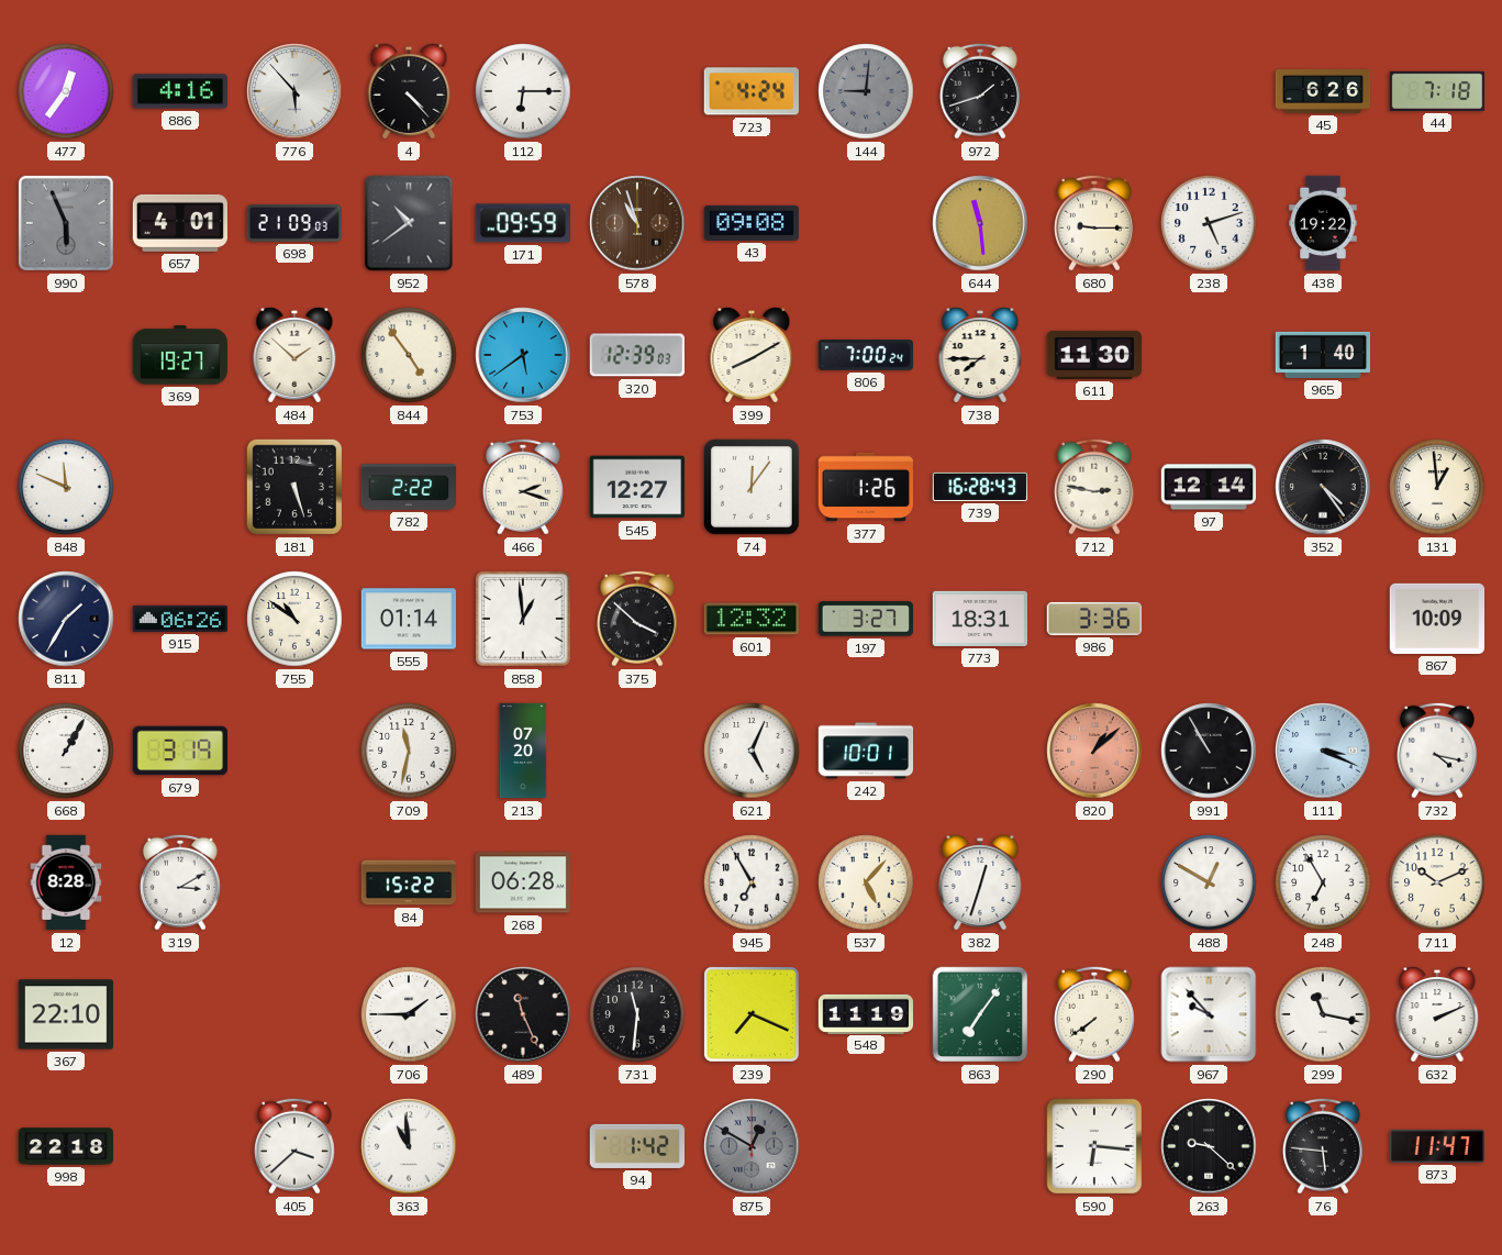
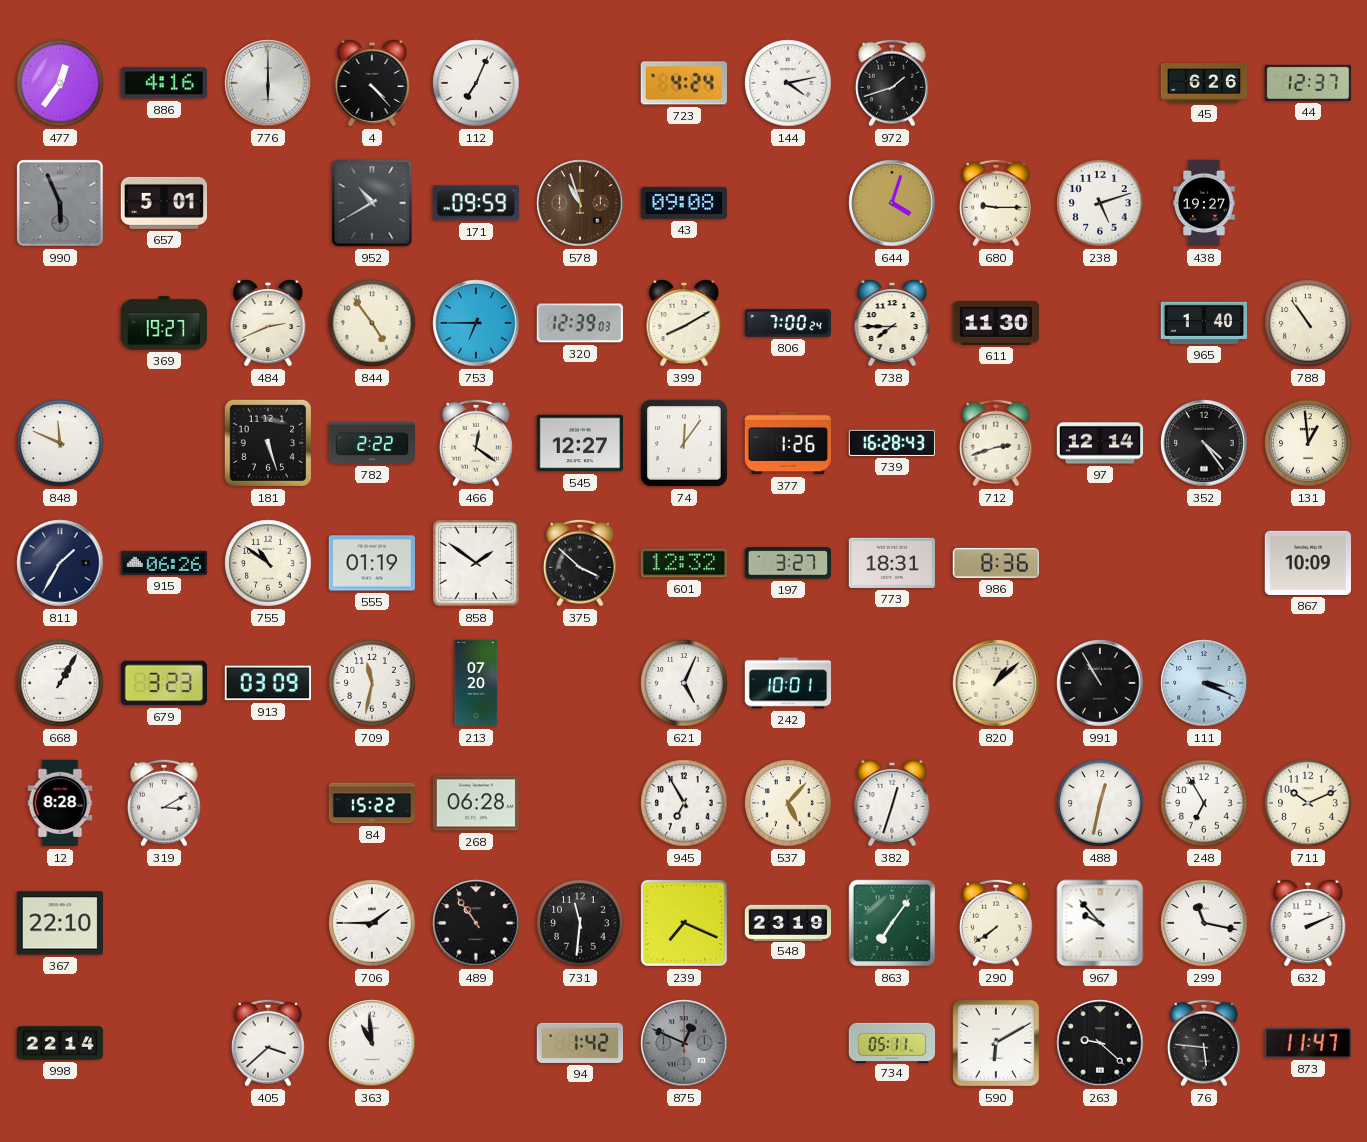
776: 5:53 -> 6:00
112: 6:15 -> 7:04
144: 9:01 -> 4:13
144 dial: grey -> white
44: 7:18 -> 12:37
657: 4:01 -> 5:01
698: 21:09 -> none
952: 10:39 -> 10:40
644: 11:29 -> 4:03
438: 19:22 -> 19:27
484: 1:52 -> 2:41
753: 5:39 -> 6:45
788: none -> 10:54
466: 2:18 -> 12:21
712: 2:47 -> 2:42
555: 01:14 -> 01:19
858: 12:59 -> 1:51
986: 3:36 -> 8:36
679: 3:19 -> 3:23
913: none -> 03:09
820 dial: salmon -> cream
732: 4:17 -> none
488: 12:50 -> 12:32
489: 11:26 -> 10:54
548: 11:19 -> 23:19
998: 22:18 -> 22:14
875: 12:50 -> 12:49
734: none -> 05:11
590: 6:16 -> 6:10
